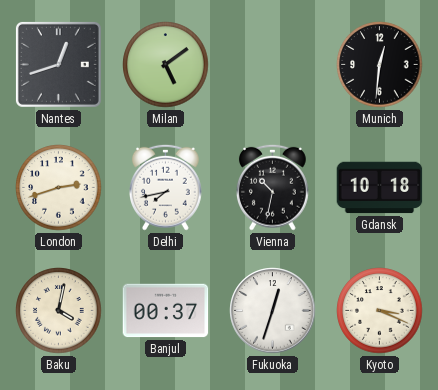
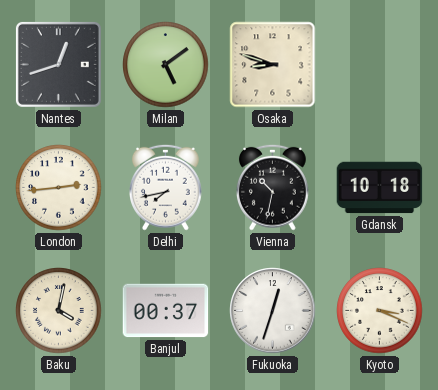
Osaka: none -> 8:48
Munich: 12:31 -> none
London: 2:42 -> 2:44
